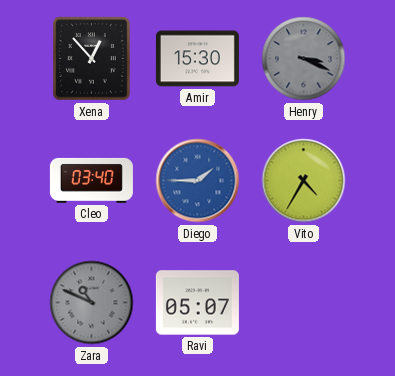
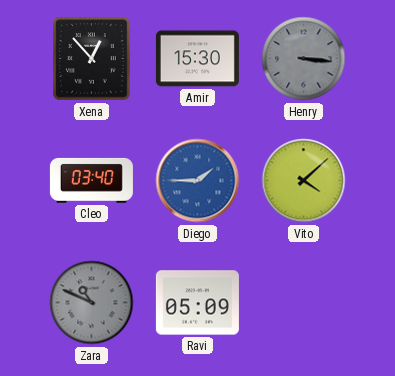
Henry: 3:19 -> 3:16
Vito: 4:35 -> 4:08
Ravi: 05:07 -> 05:09
